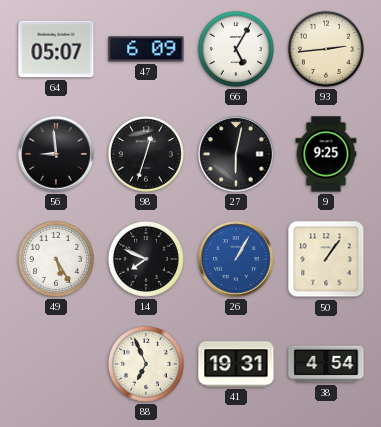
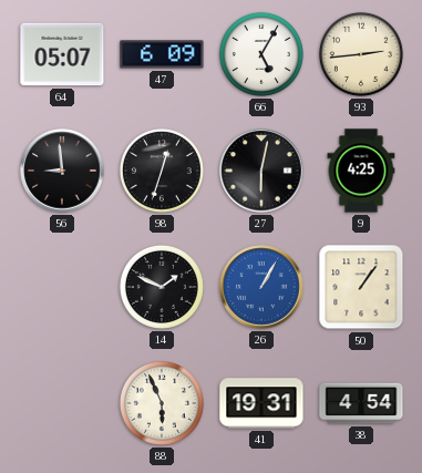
9: 9:25 -> 4:25
49: 5:25 -> none
14: 7:49 -> 1:49
88: 6:56 -> 5:56
